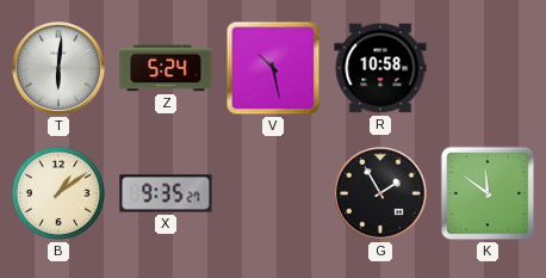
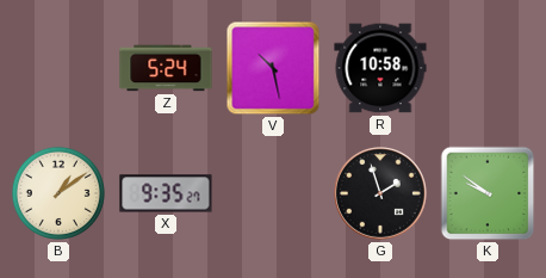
T: 6:01 -> none
G: 1:55 -> 1:57
K: 11:51 -> 9:51
